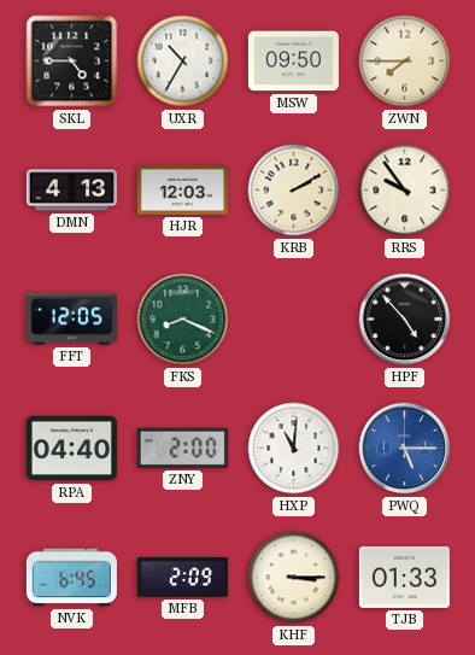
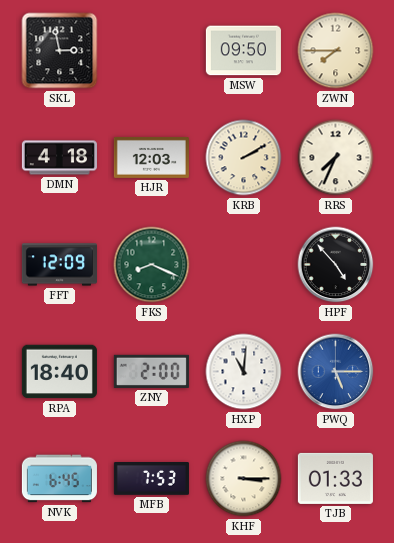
SKL: 4:45 -> 2:58
UXR: 10:35 -> none
DMN: 4:13 -> 4:18
RRS: 9:54 -> 7:34
FFT: 12:05 -> 12:09
RPA: 04:40 -> 18:40
MFB: 2:09 -> 7:53
